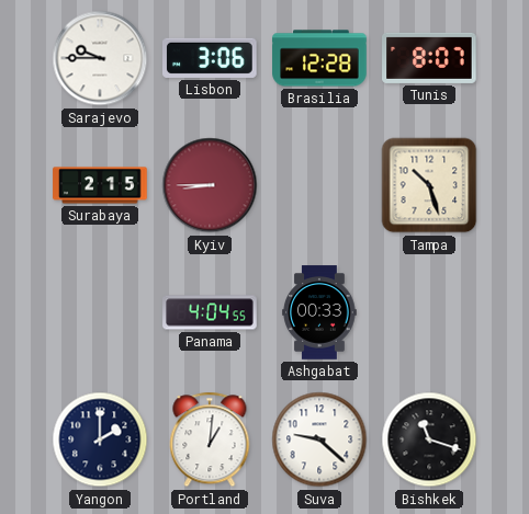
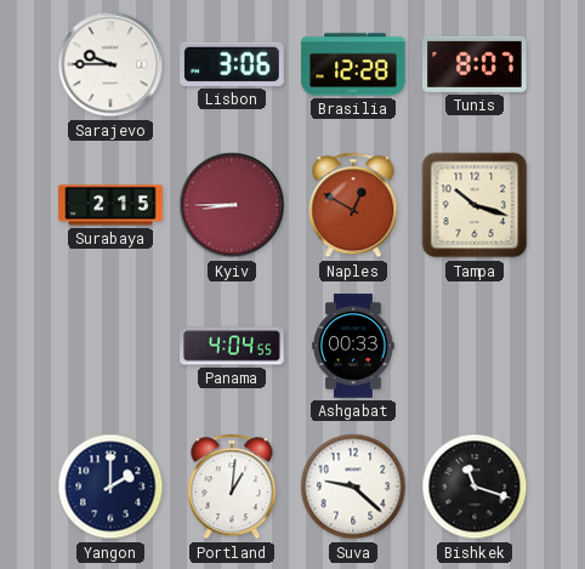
Naples: none -> 12:50
Tampa: 10:27 -> 10:18
